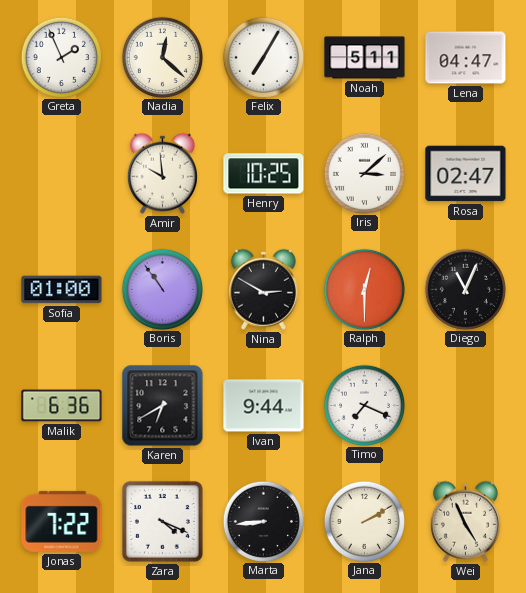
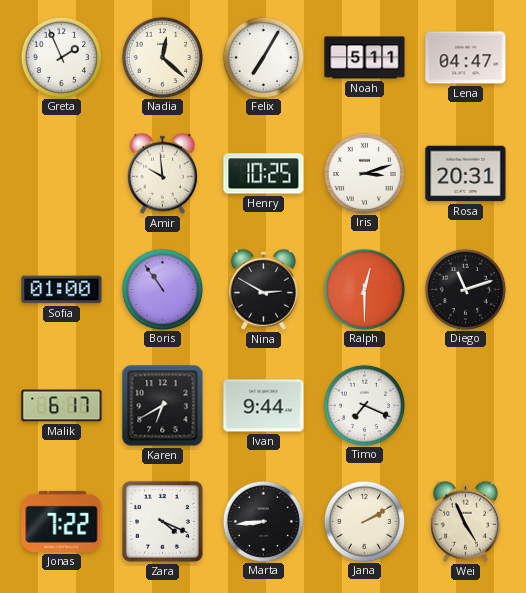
Iris: 3:08 -> 3:12
Rosa: 02:47 -> 20:31
Diego: 11:04 -> 11:12
Malik: 6:36 -> 6:17
